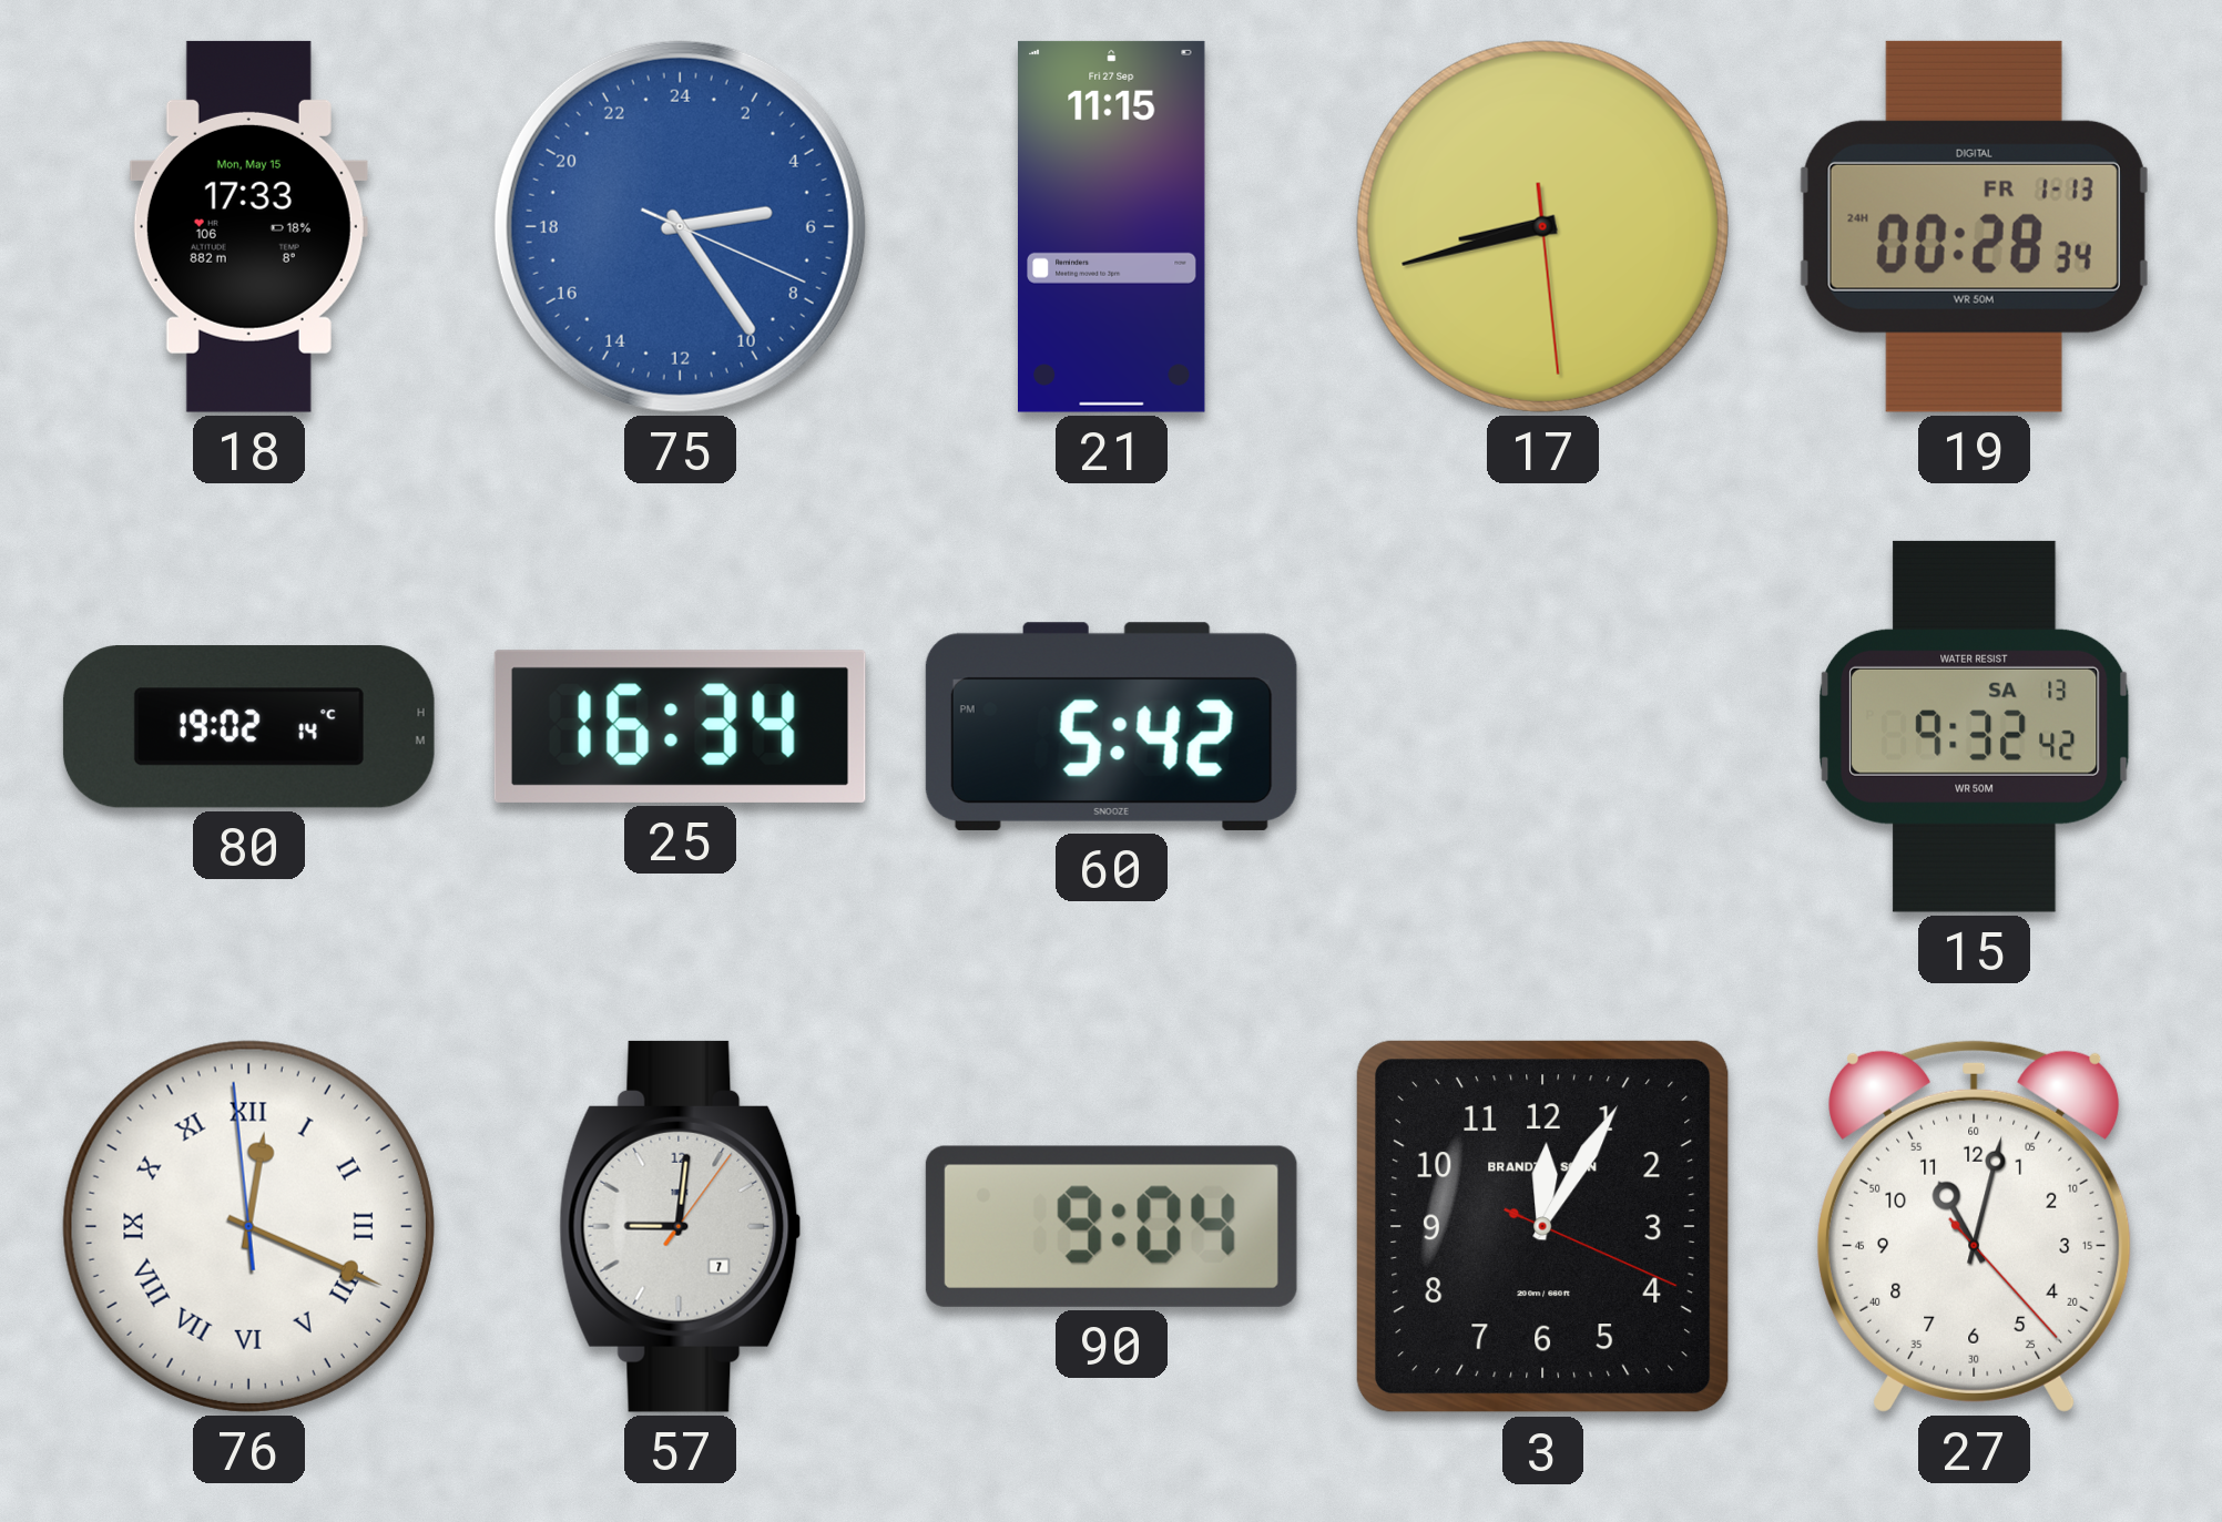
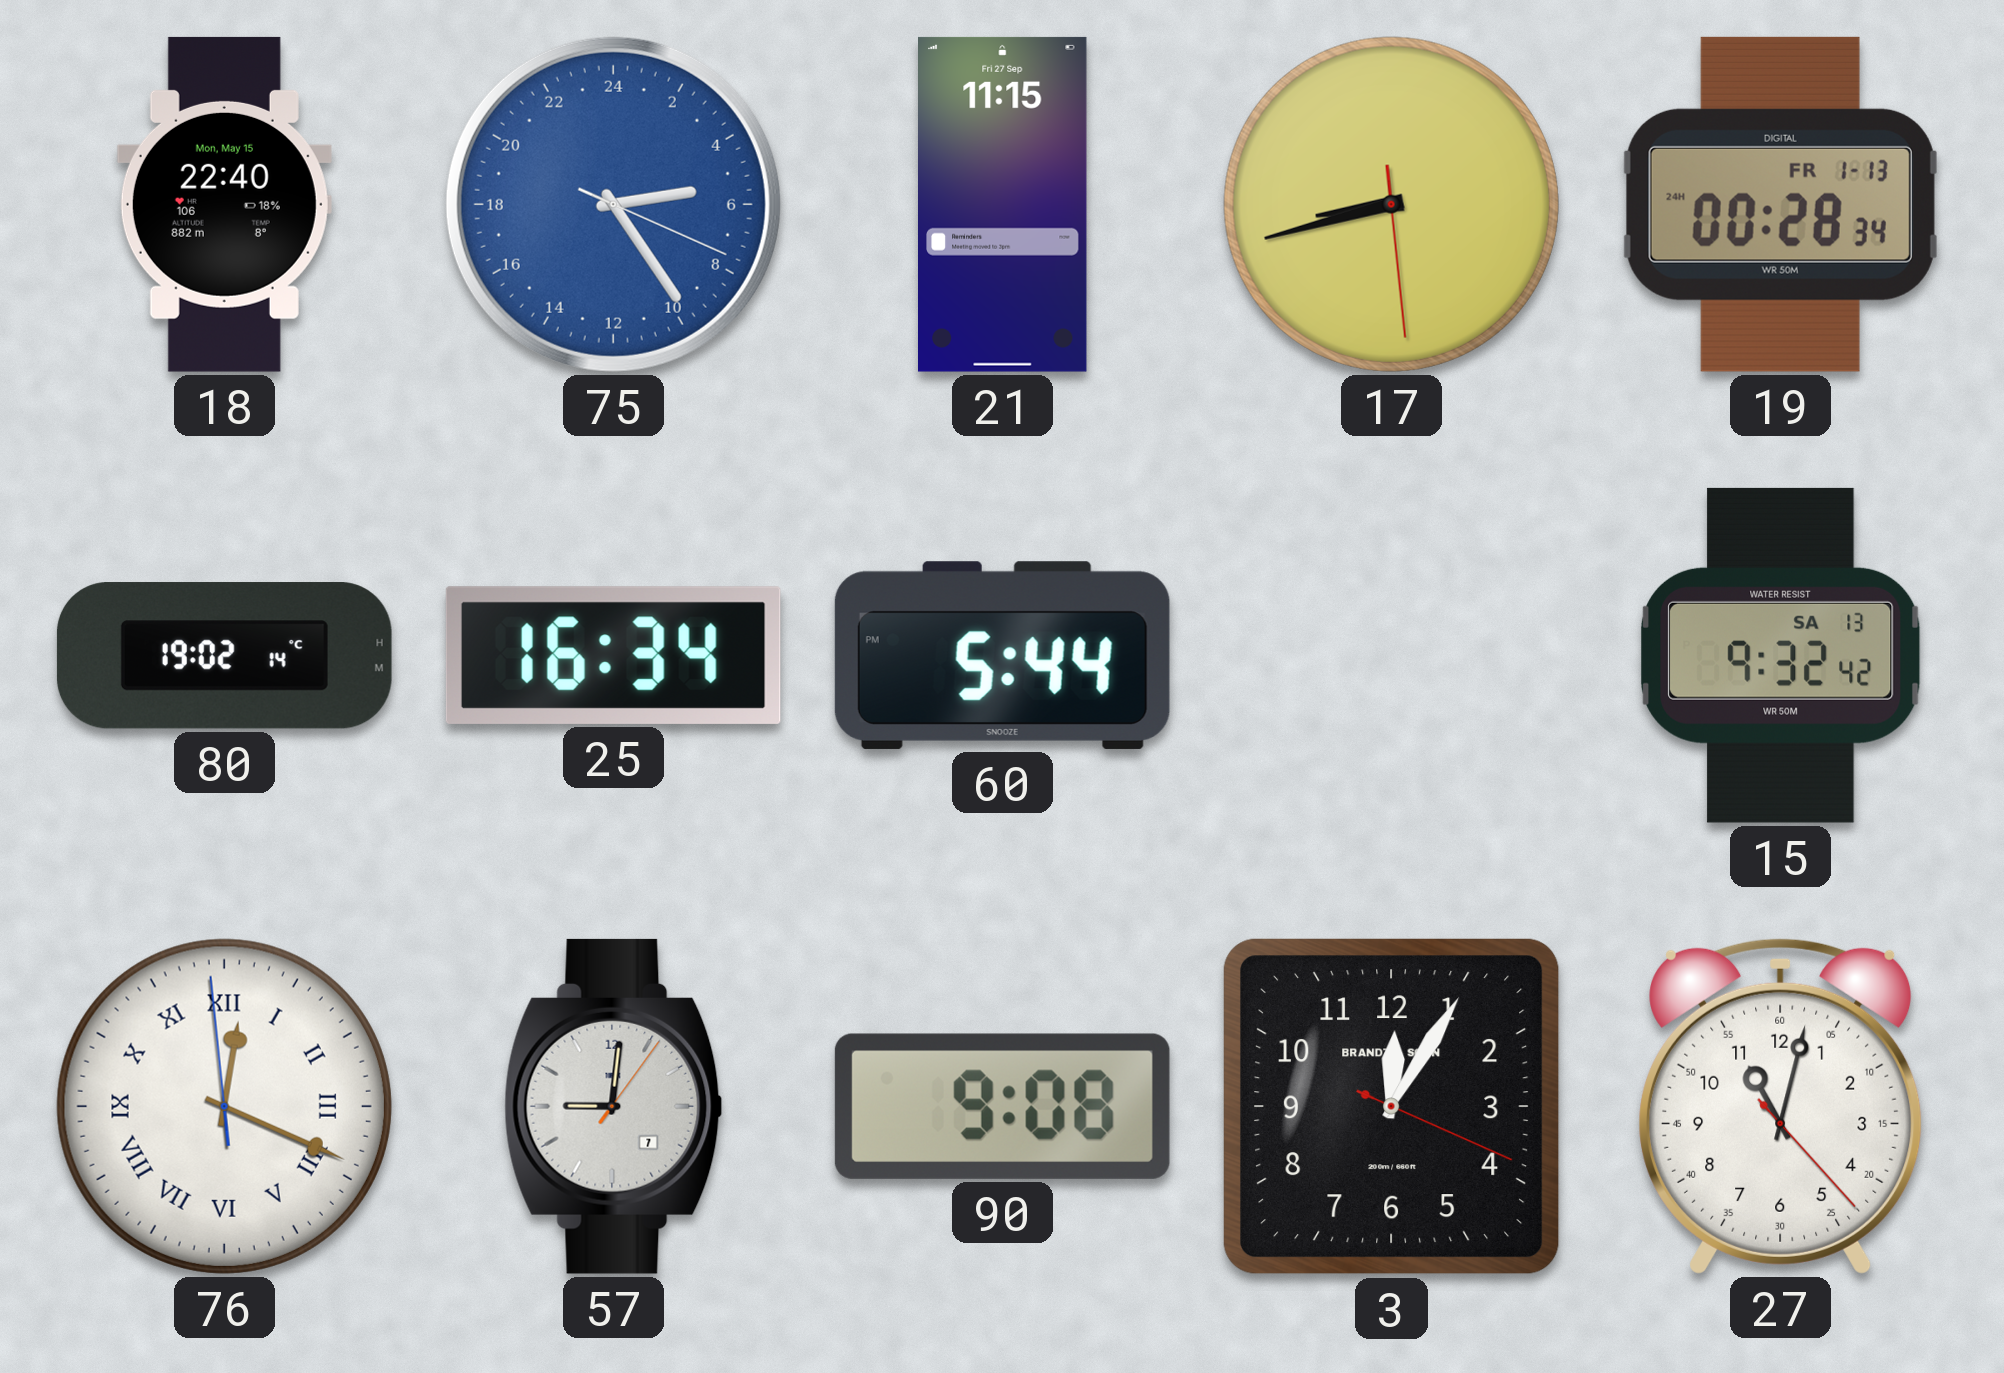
18: 17:33 -> 22:40
60: 5:42 -> 5:44
90: 9:04 -> 9:08
